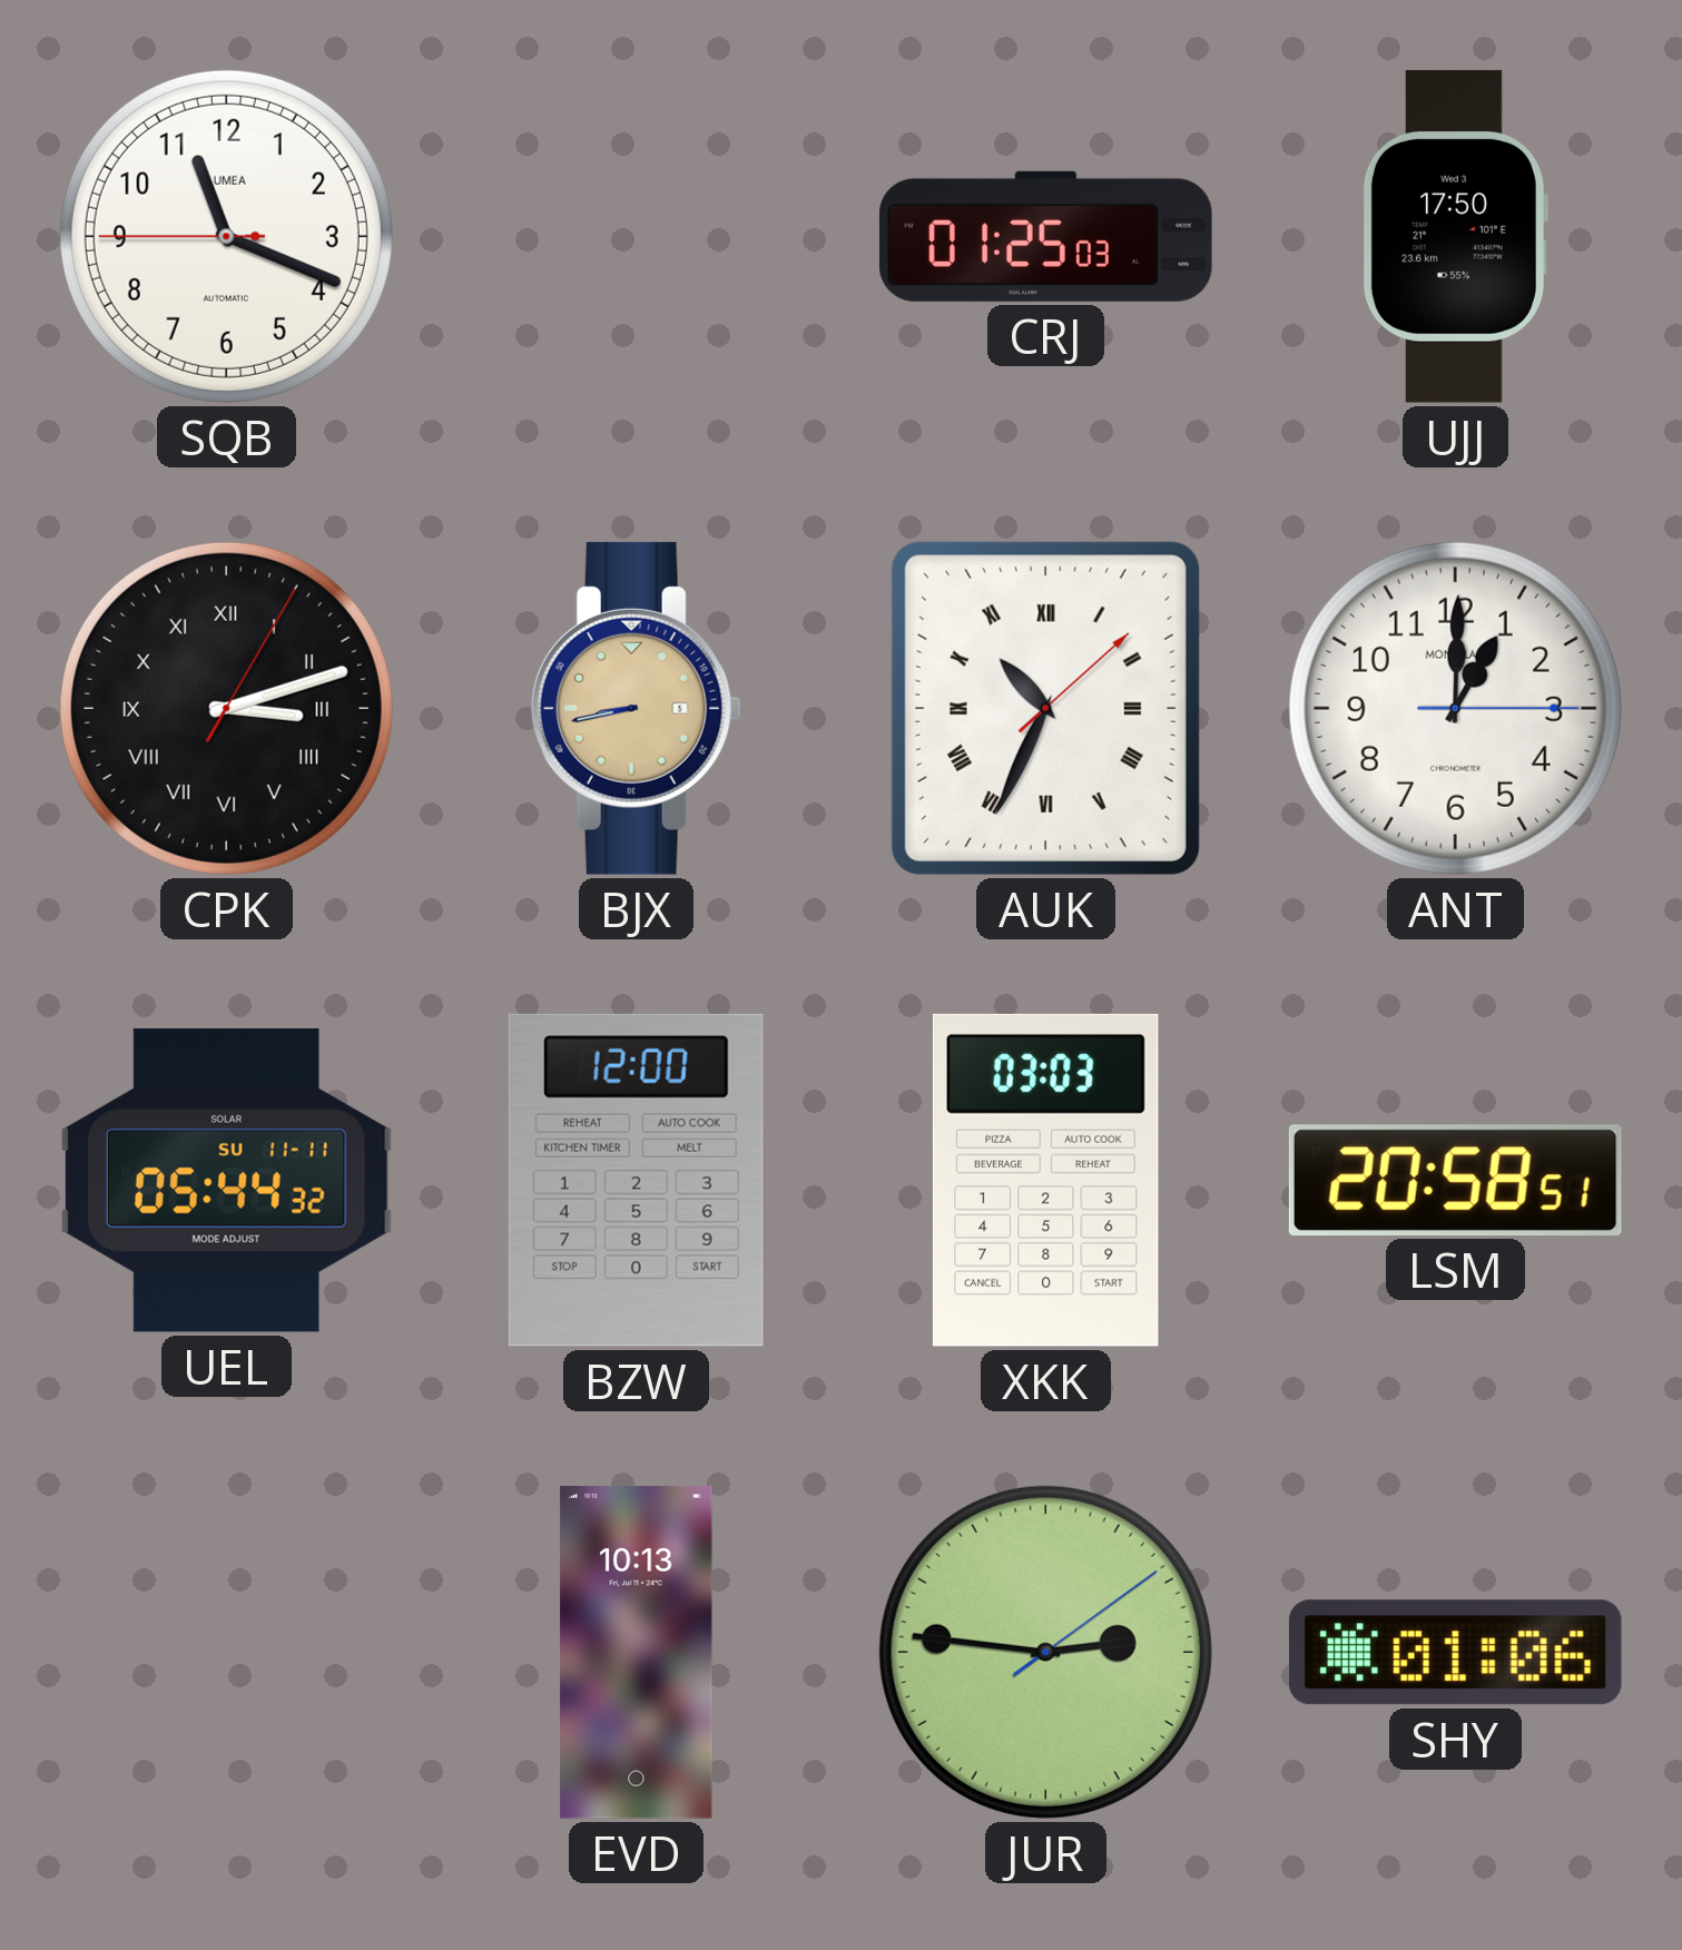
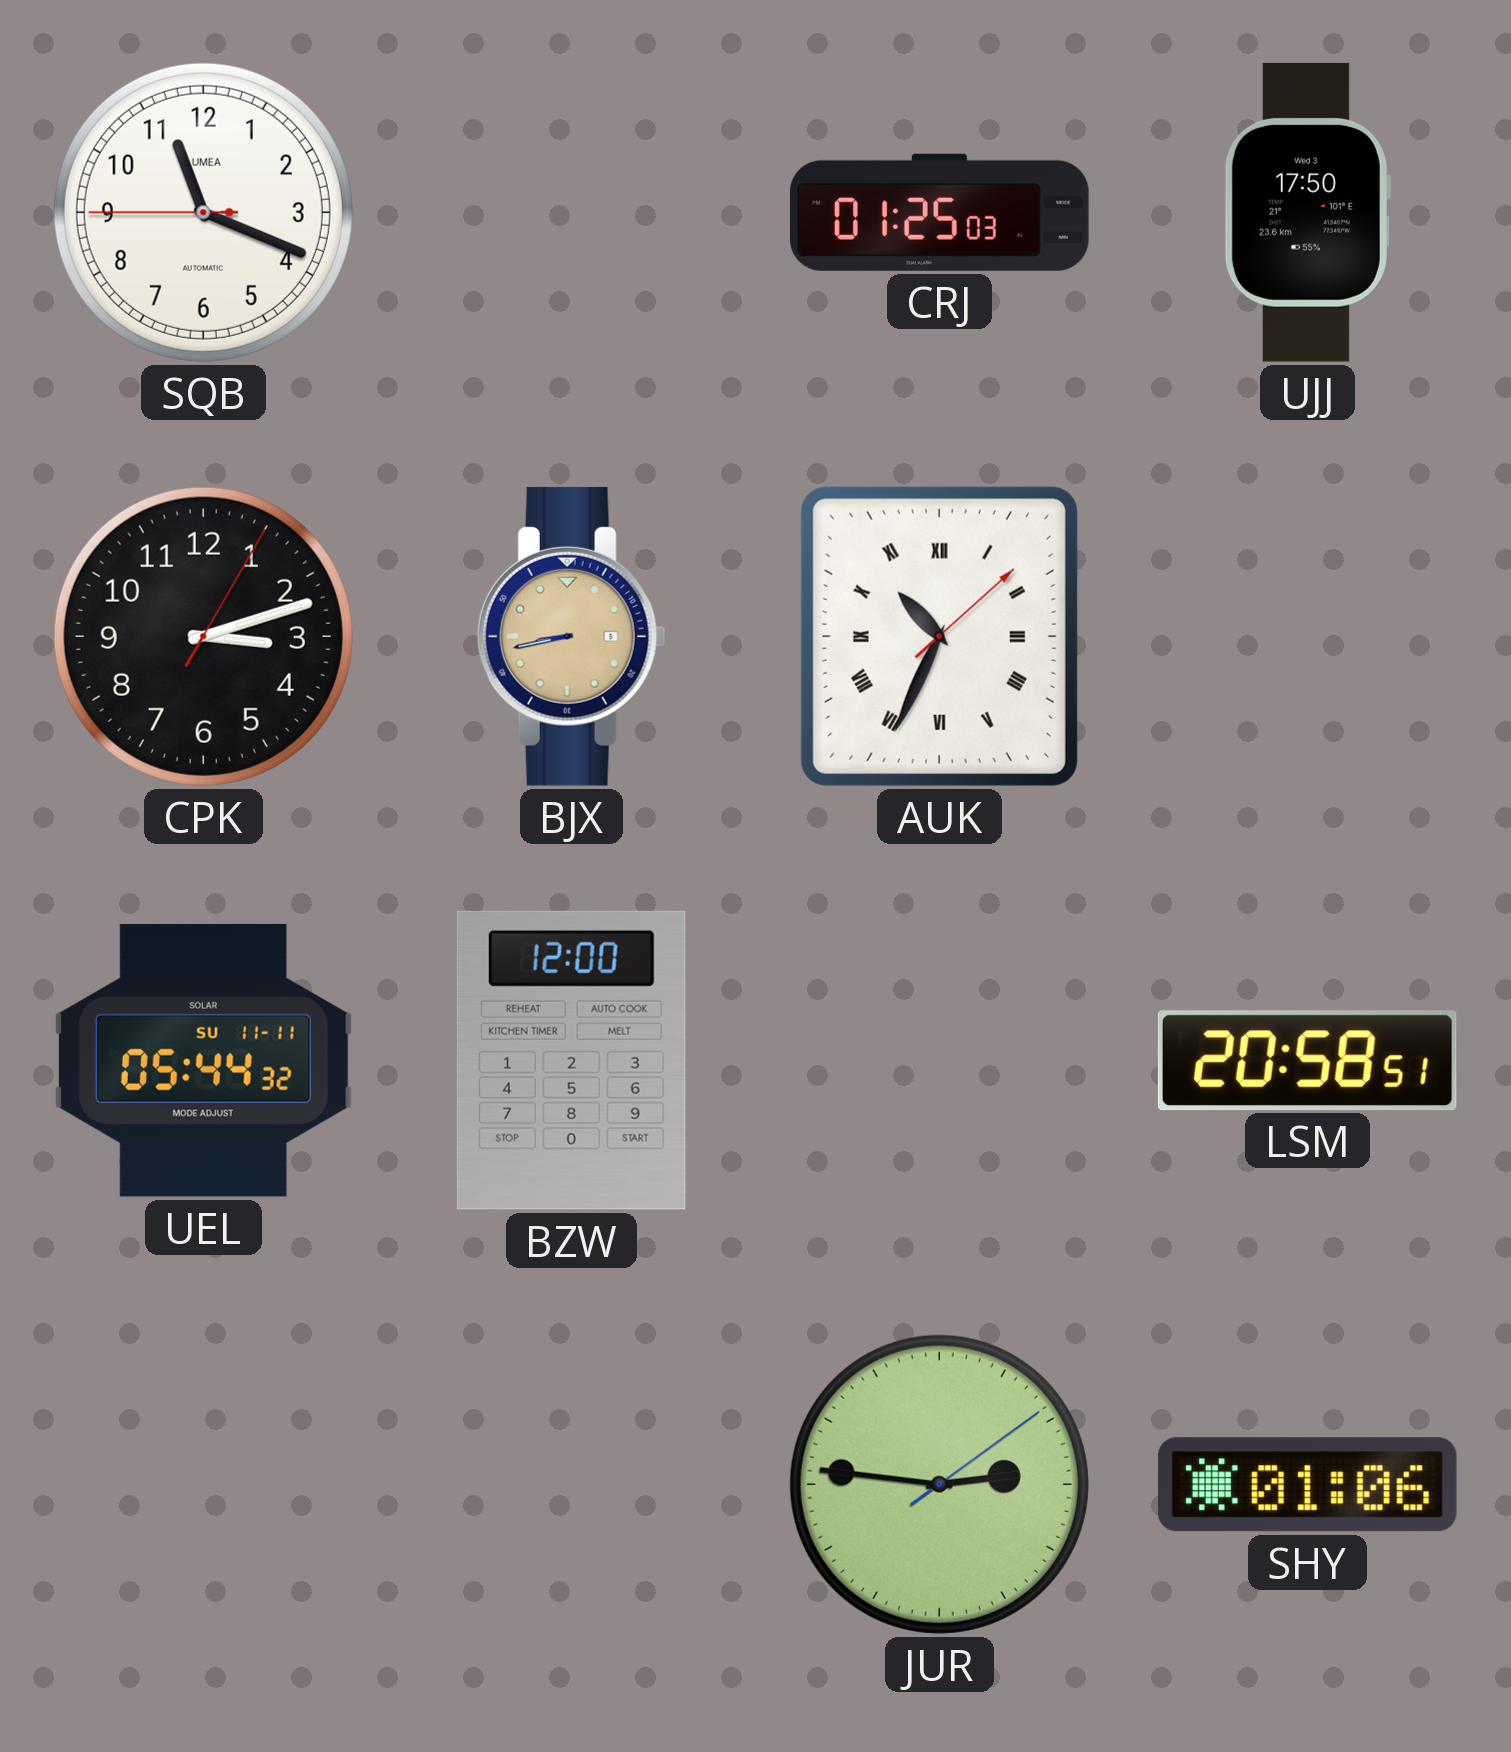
CPK numerals: Roman -> Arabic
ANT: 1:00 -> none
XKK: 03:03 -> none
EVD: 10:13 -> none
